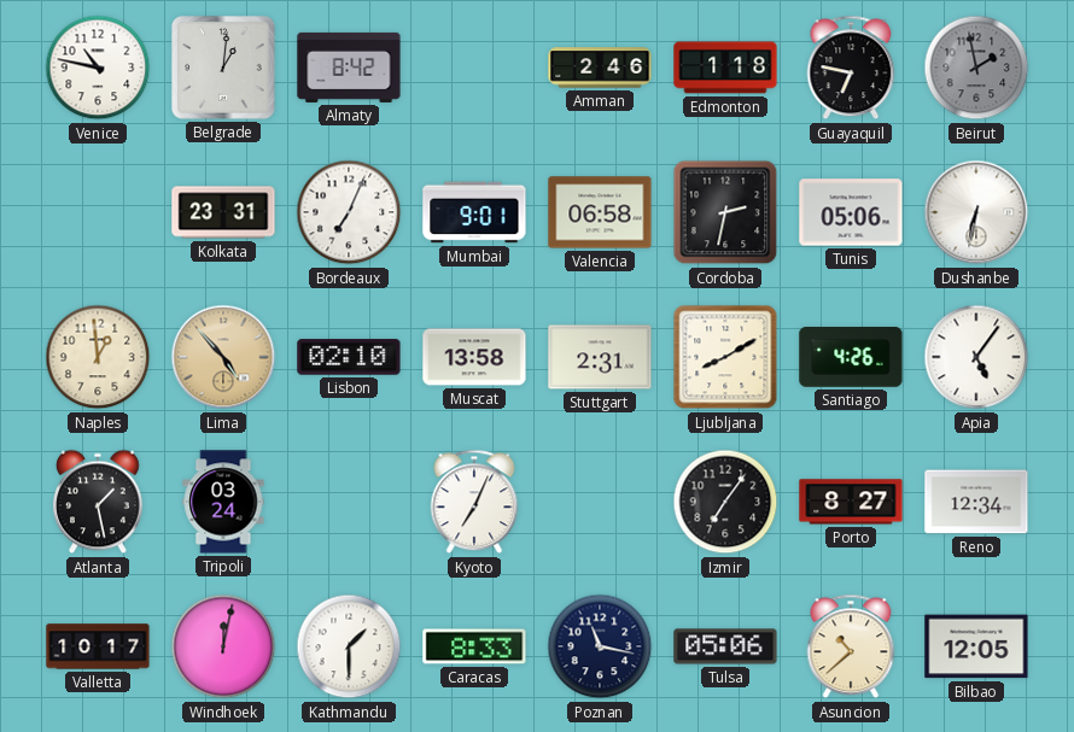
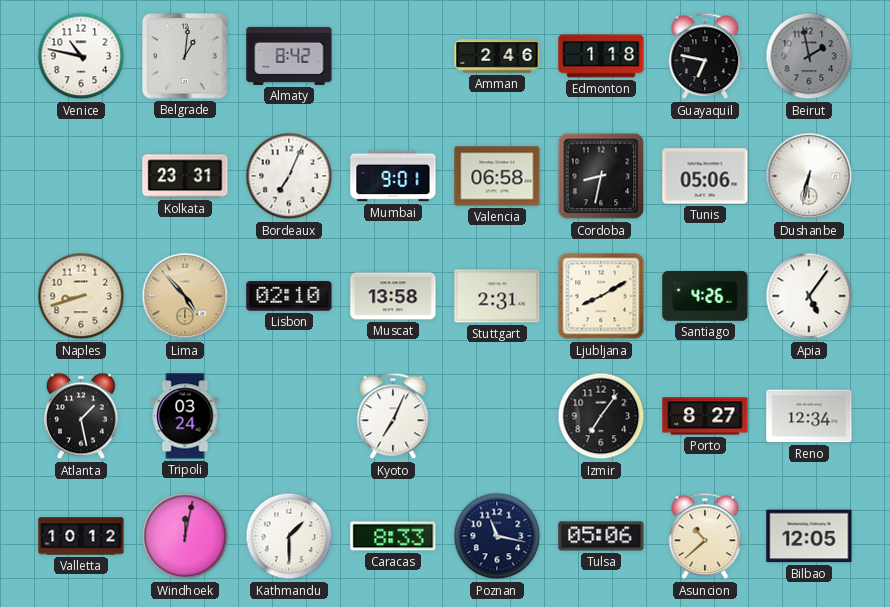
Cordoba: 2:32 -> 8:32
Naples: 12:59 -> 8:42
Valletta: 10:17 -> 10:12
